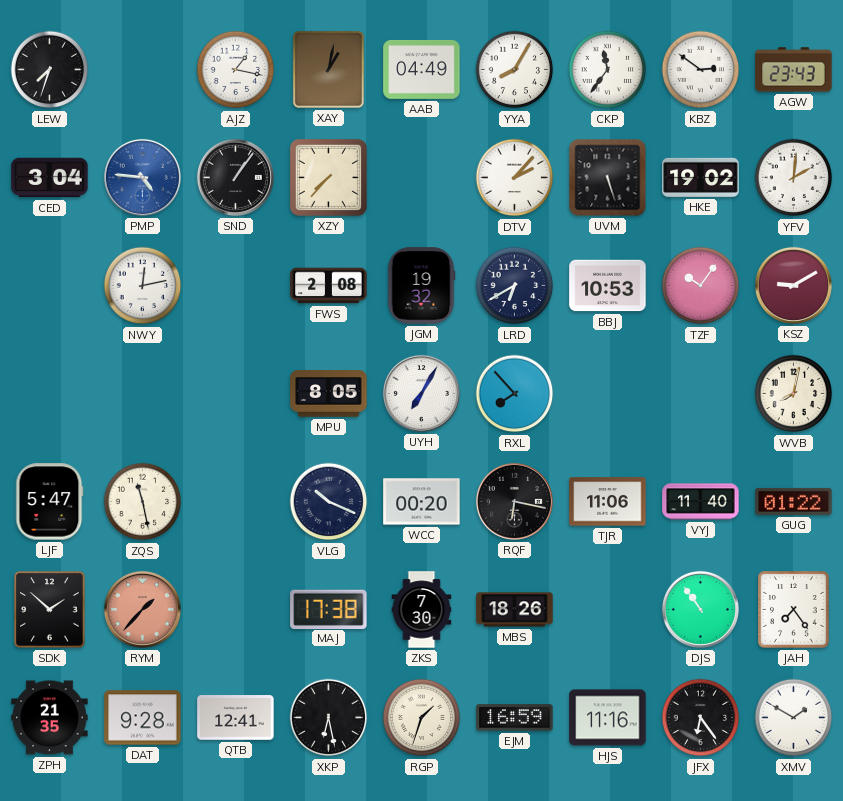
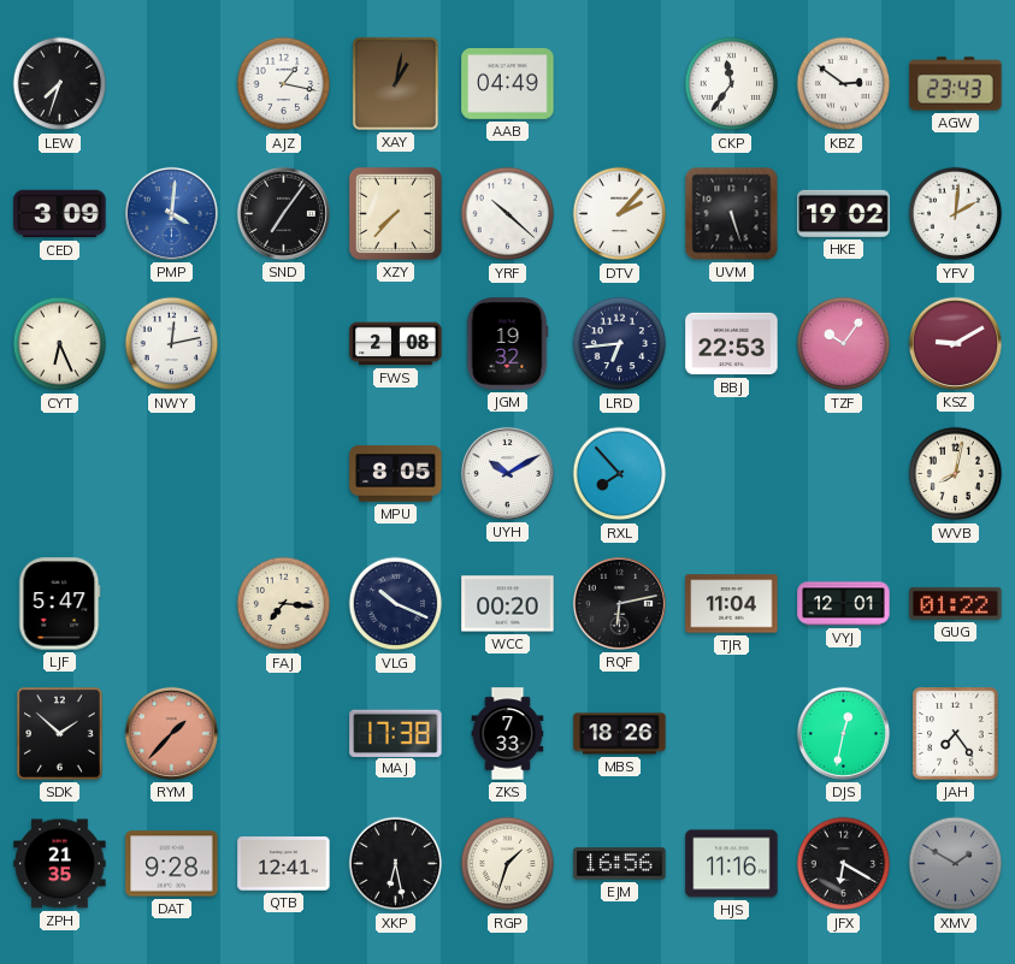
YYA: 8:05 -> none
CED: 3:04 -> 3:09
PMP: 4:46 -> 4:01
SND: 1:06 -> 7:06
YRF: none -> 10:22
CYT: none -> 6:26
LRD: 6:40 -> 6:44
BBJ: 10:53 -> 22:53
UYH: 7:05 -> 10:10
ZQS: 11:28 -> none
FAJ: none -> 7:16
RQF: 6:17 -> 6:13
TJR: 11:06 -> 11:04
VYJ: 11:40 -> 12:01
ZKS: 7:30 -> 7:33
DJS: 10:54 -> 12:32
EJM: 16:59 -> 16:56
JFX: 6:24 -> 6:20
XMV dial: white -> grey
